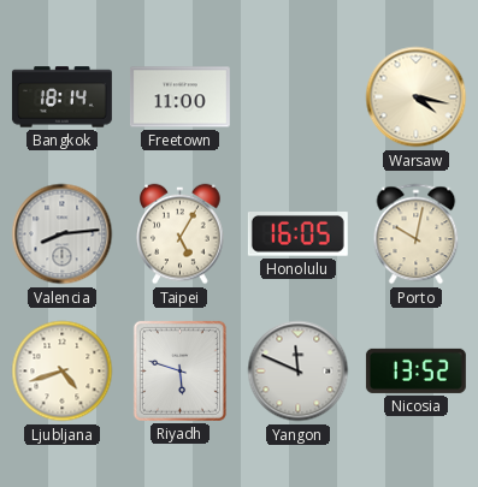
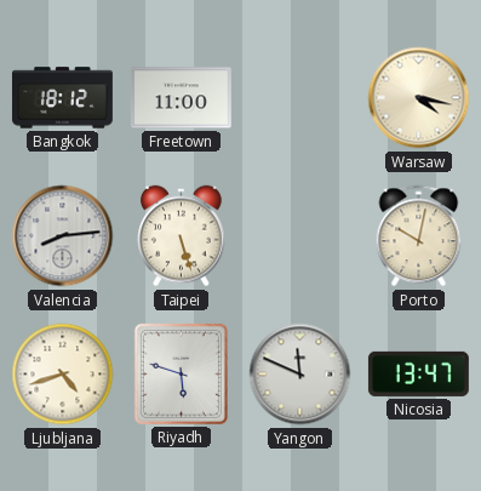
Bangkok: 18:14 -> 18:12
Taipei: 5:05 -> 5:27
Honolulu: 16:05 -> none
Nicosia: 13:52 -> 13:47
